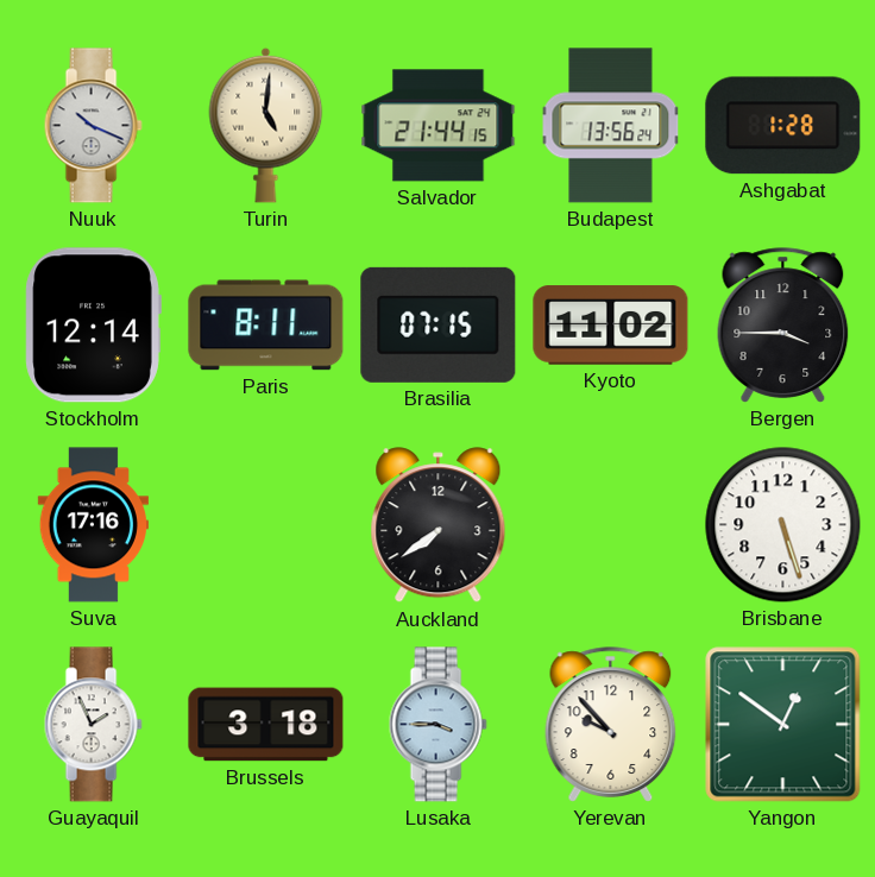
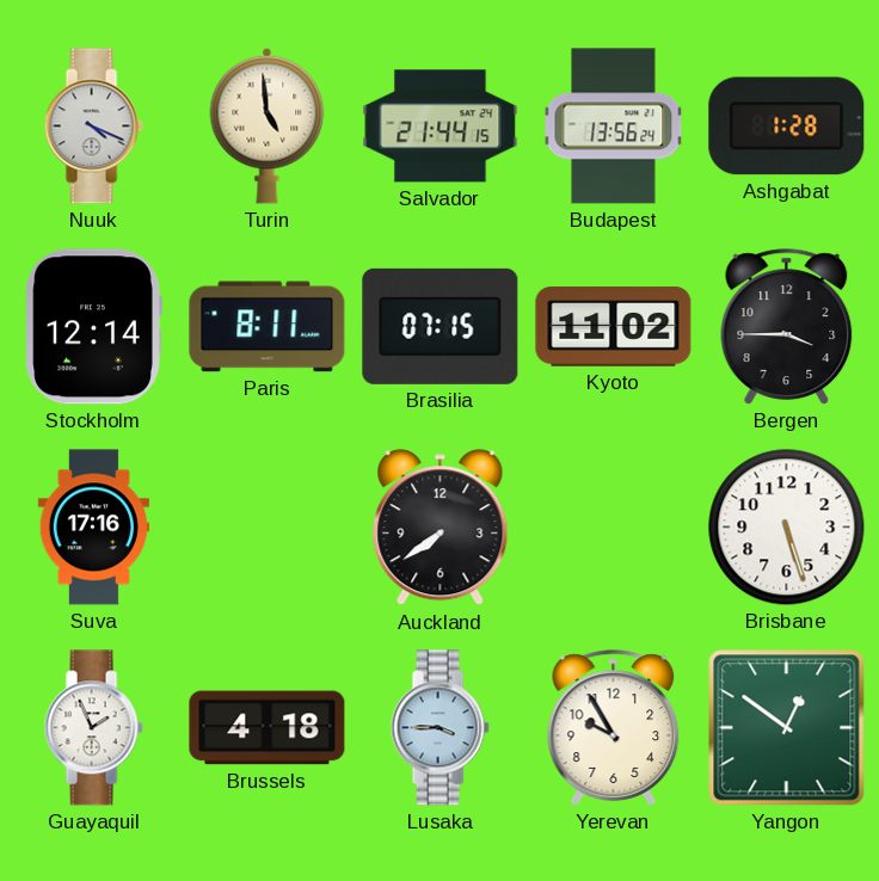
Nuuk: 10:19 -> 4:19
Turin: 5:01 -> 4:59
Brussels: 3:18 -> 4:18
Yerevan: 9:53 -> 9:55
